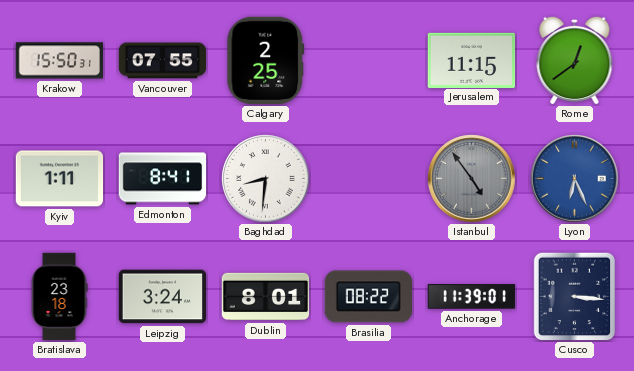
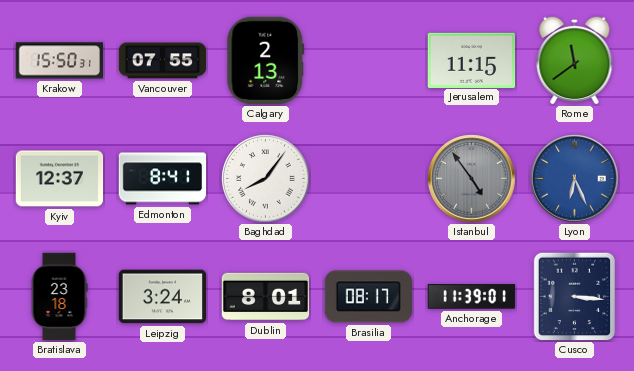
Calgary: 2:25 -> 2:13
Rome: 12:39 -> 11:39
Kyiv: 1:11 -> 12:37
Baghdad: 8:31 -> 8:06
Brasilia: 08:22 -> 08:17
